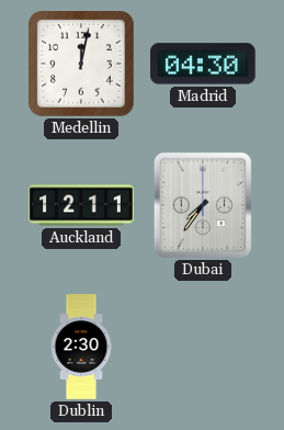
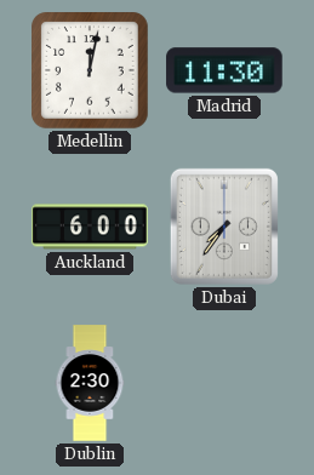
Madrid: 04:30 -> 11:30
Auckland: 12:11 -> 6:00
